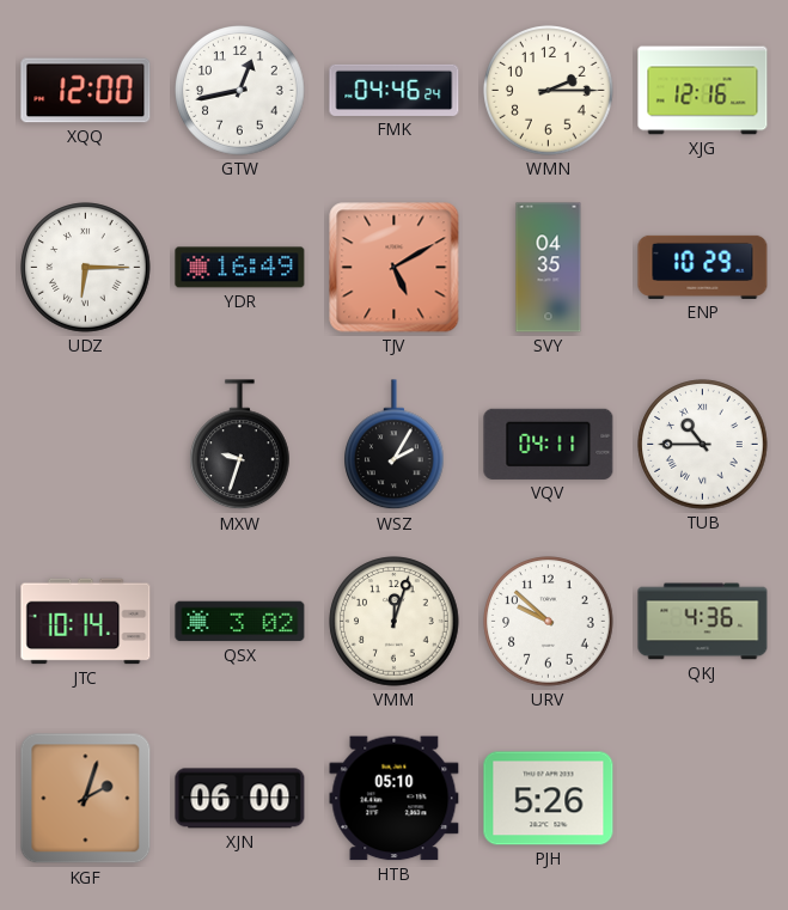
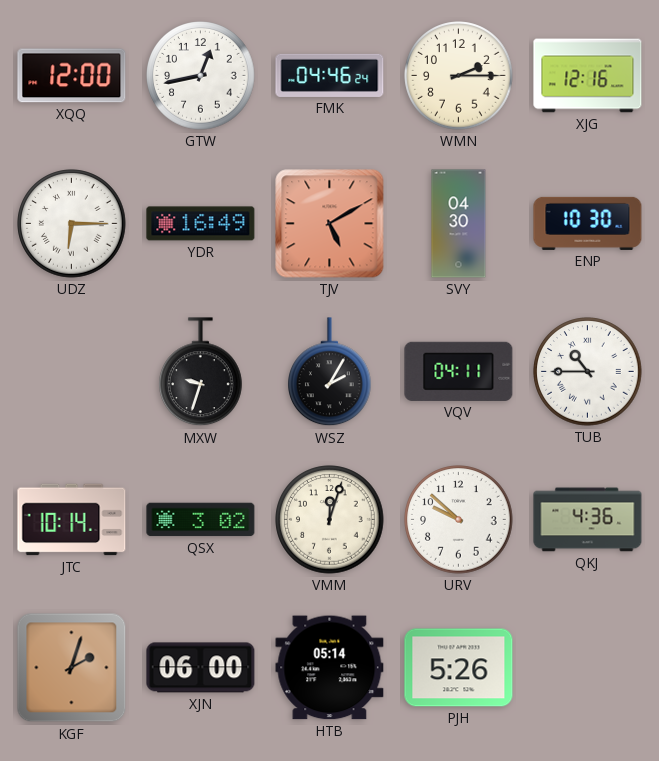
SVY: 04:35 -> 04:30
ENP: 10:29 -> 10:30
HTB: 05:10 -> 05:14
